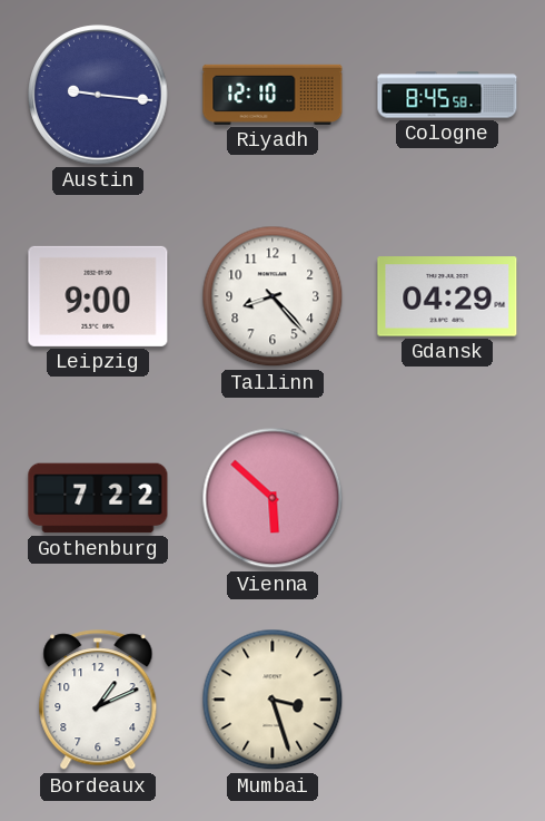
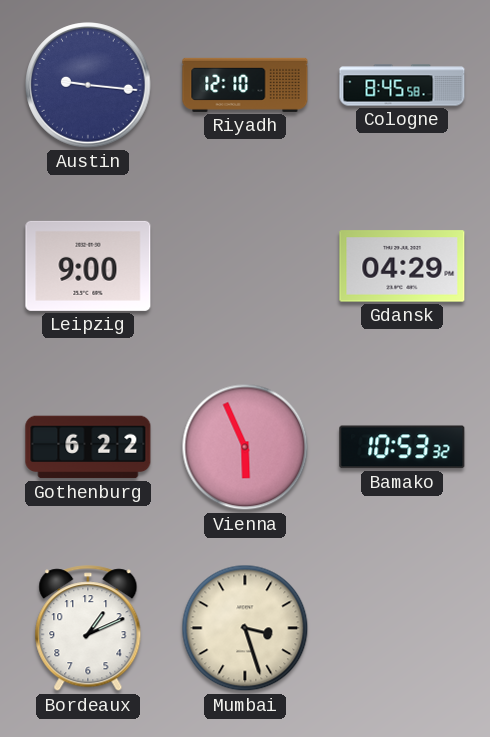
Tallinn: 8:23 -> none
Gothenburg: 7:22 -> 6:22
Vienna: 5:52 -> 5:56
Bamako: none -> 10:53
